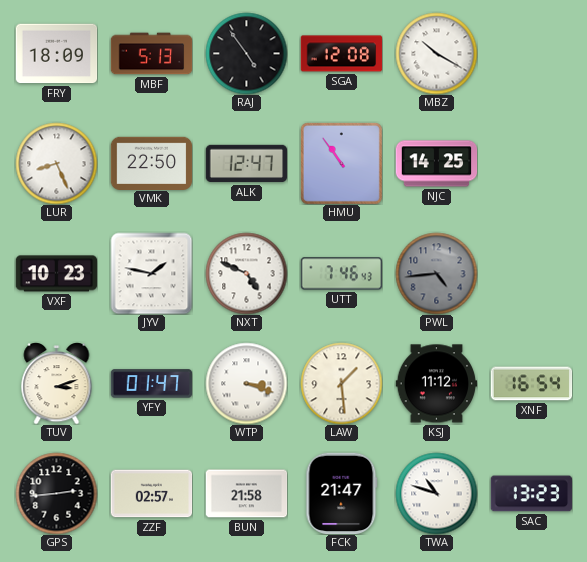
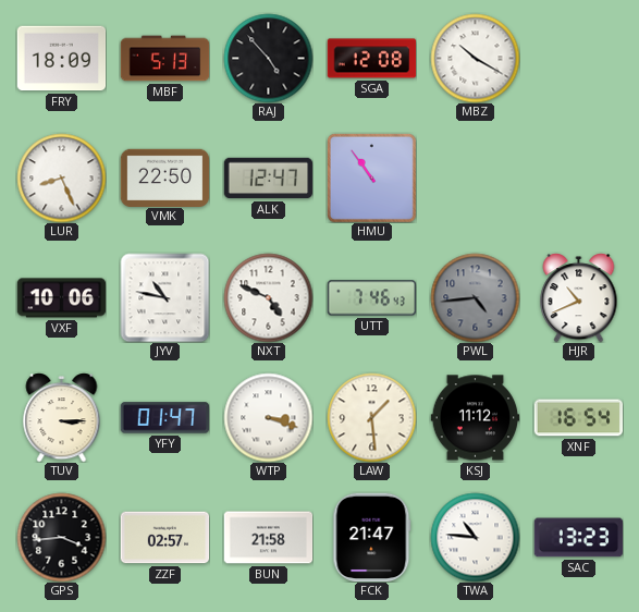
RAJ: 4:54 -> 4:53
NJC: 14:25 -> none
VXF: 10:23 -> 10:06
JYV: 1:47 -> 10:47
HJR: none -> 10:41
TUV: 3:12 -> 3:15
GPS: 2:44 -> 3:44
TWA: 10:48 -> 10:46
